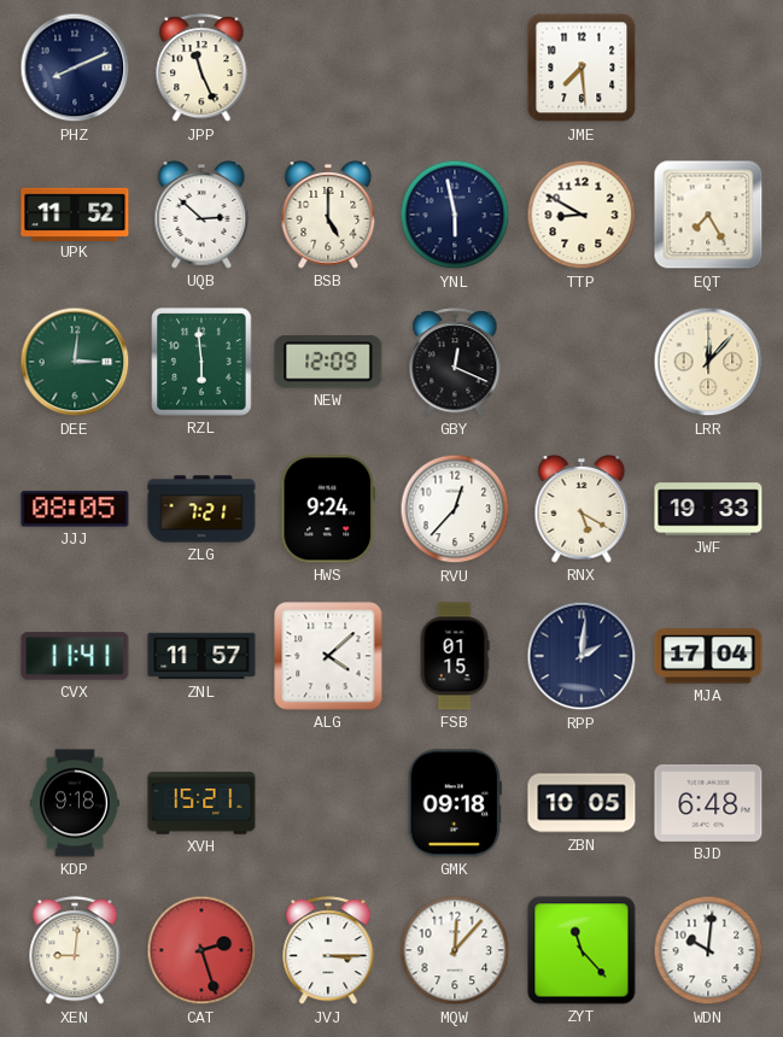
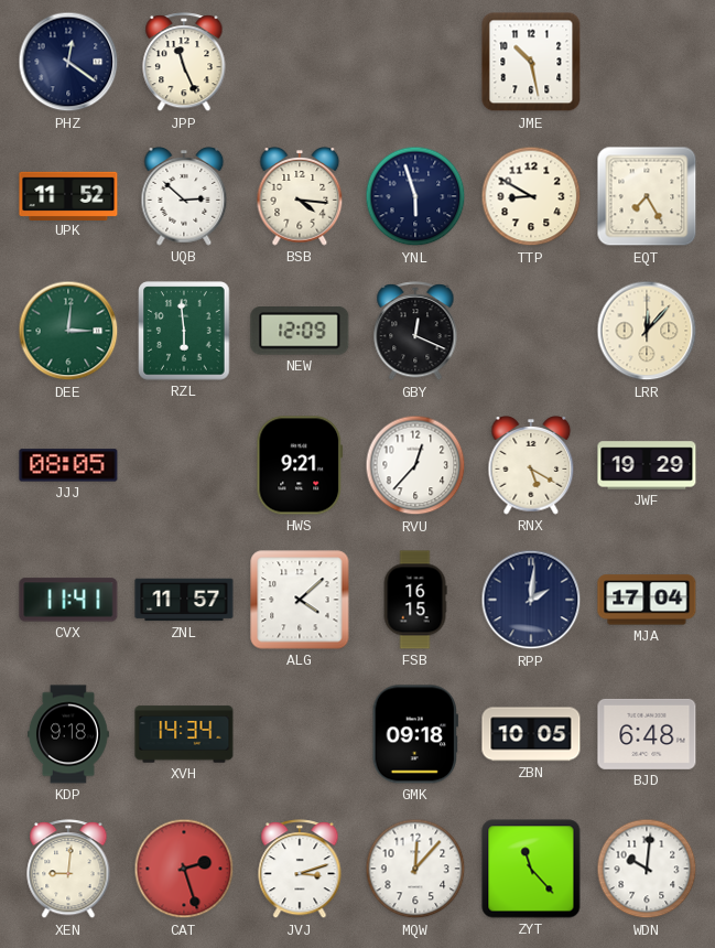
PHZ: 8:11 -> 12:21
JME: 7:29 -> 10:28
BSB: 5:00 -> 4:16
YNL: 5:58 -> 5:57
ZLG: 7:21 -> none
HWS: 9:24 -> 9:21
JWF: 19:33 -> 19:29
FSB: 01:15 -> 16:15
XVH: 15:21 -> 14:34
JVJ: 3:15 -> 3:12
